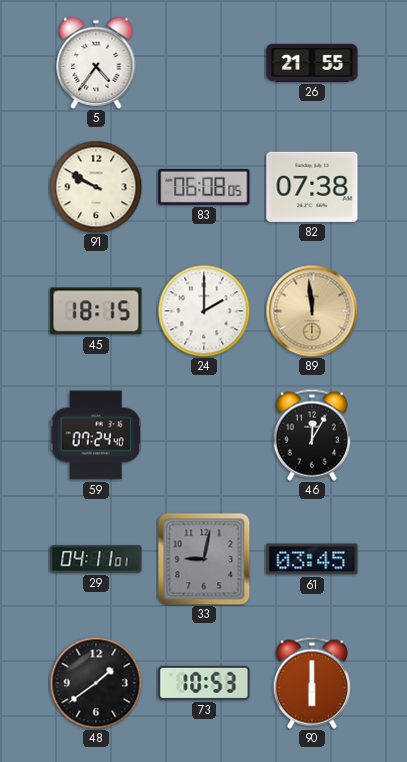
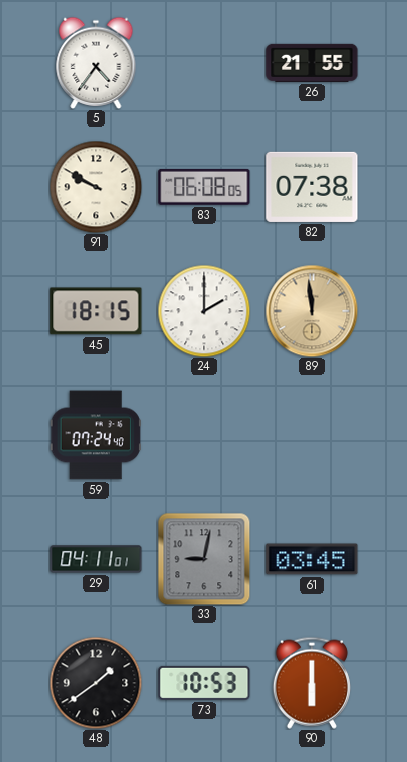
46: 12:05 -> none
